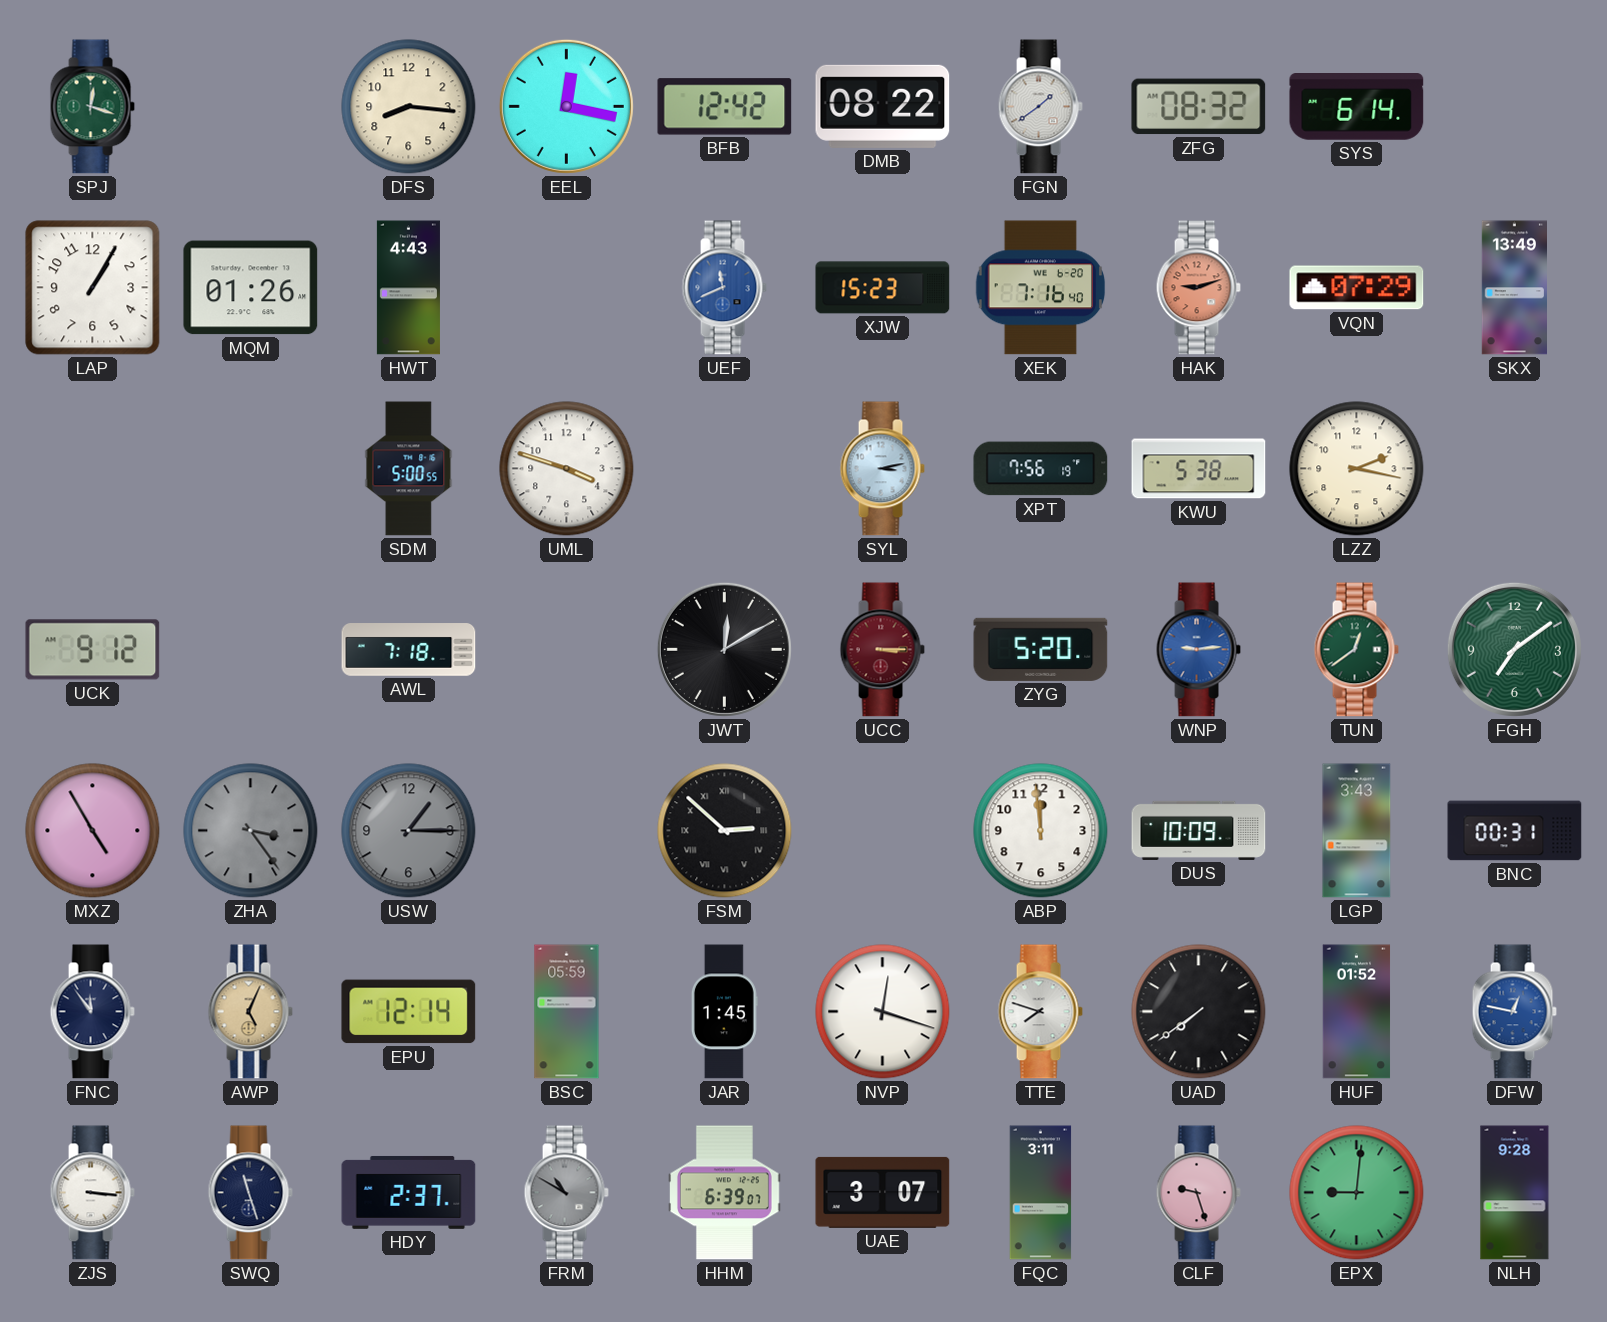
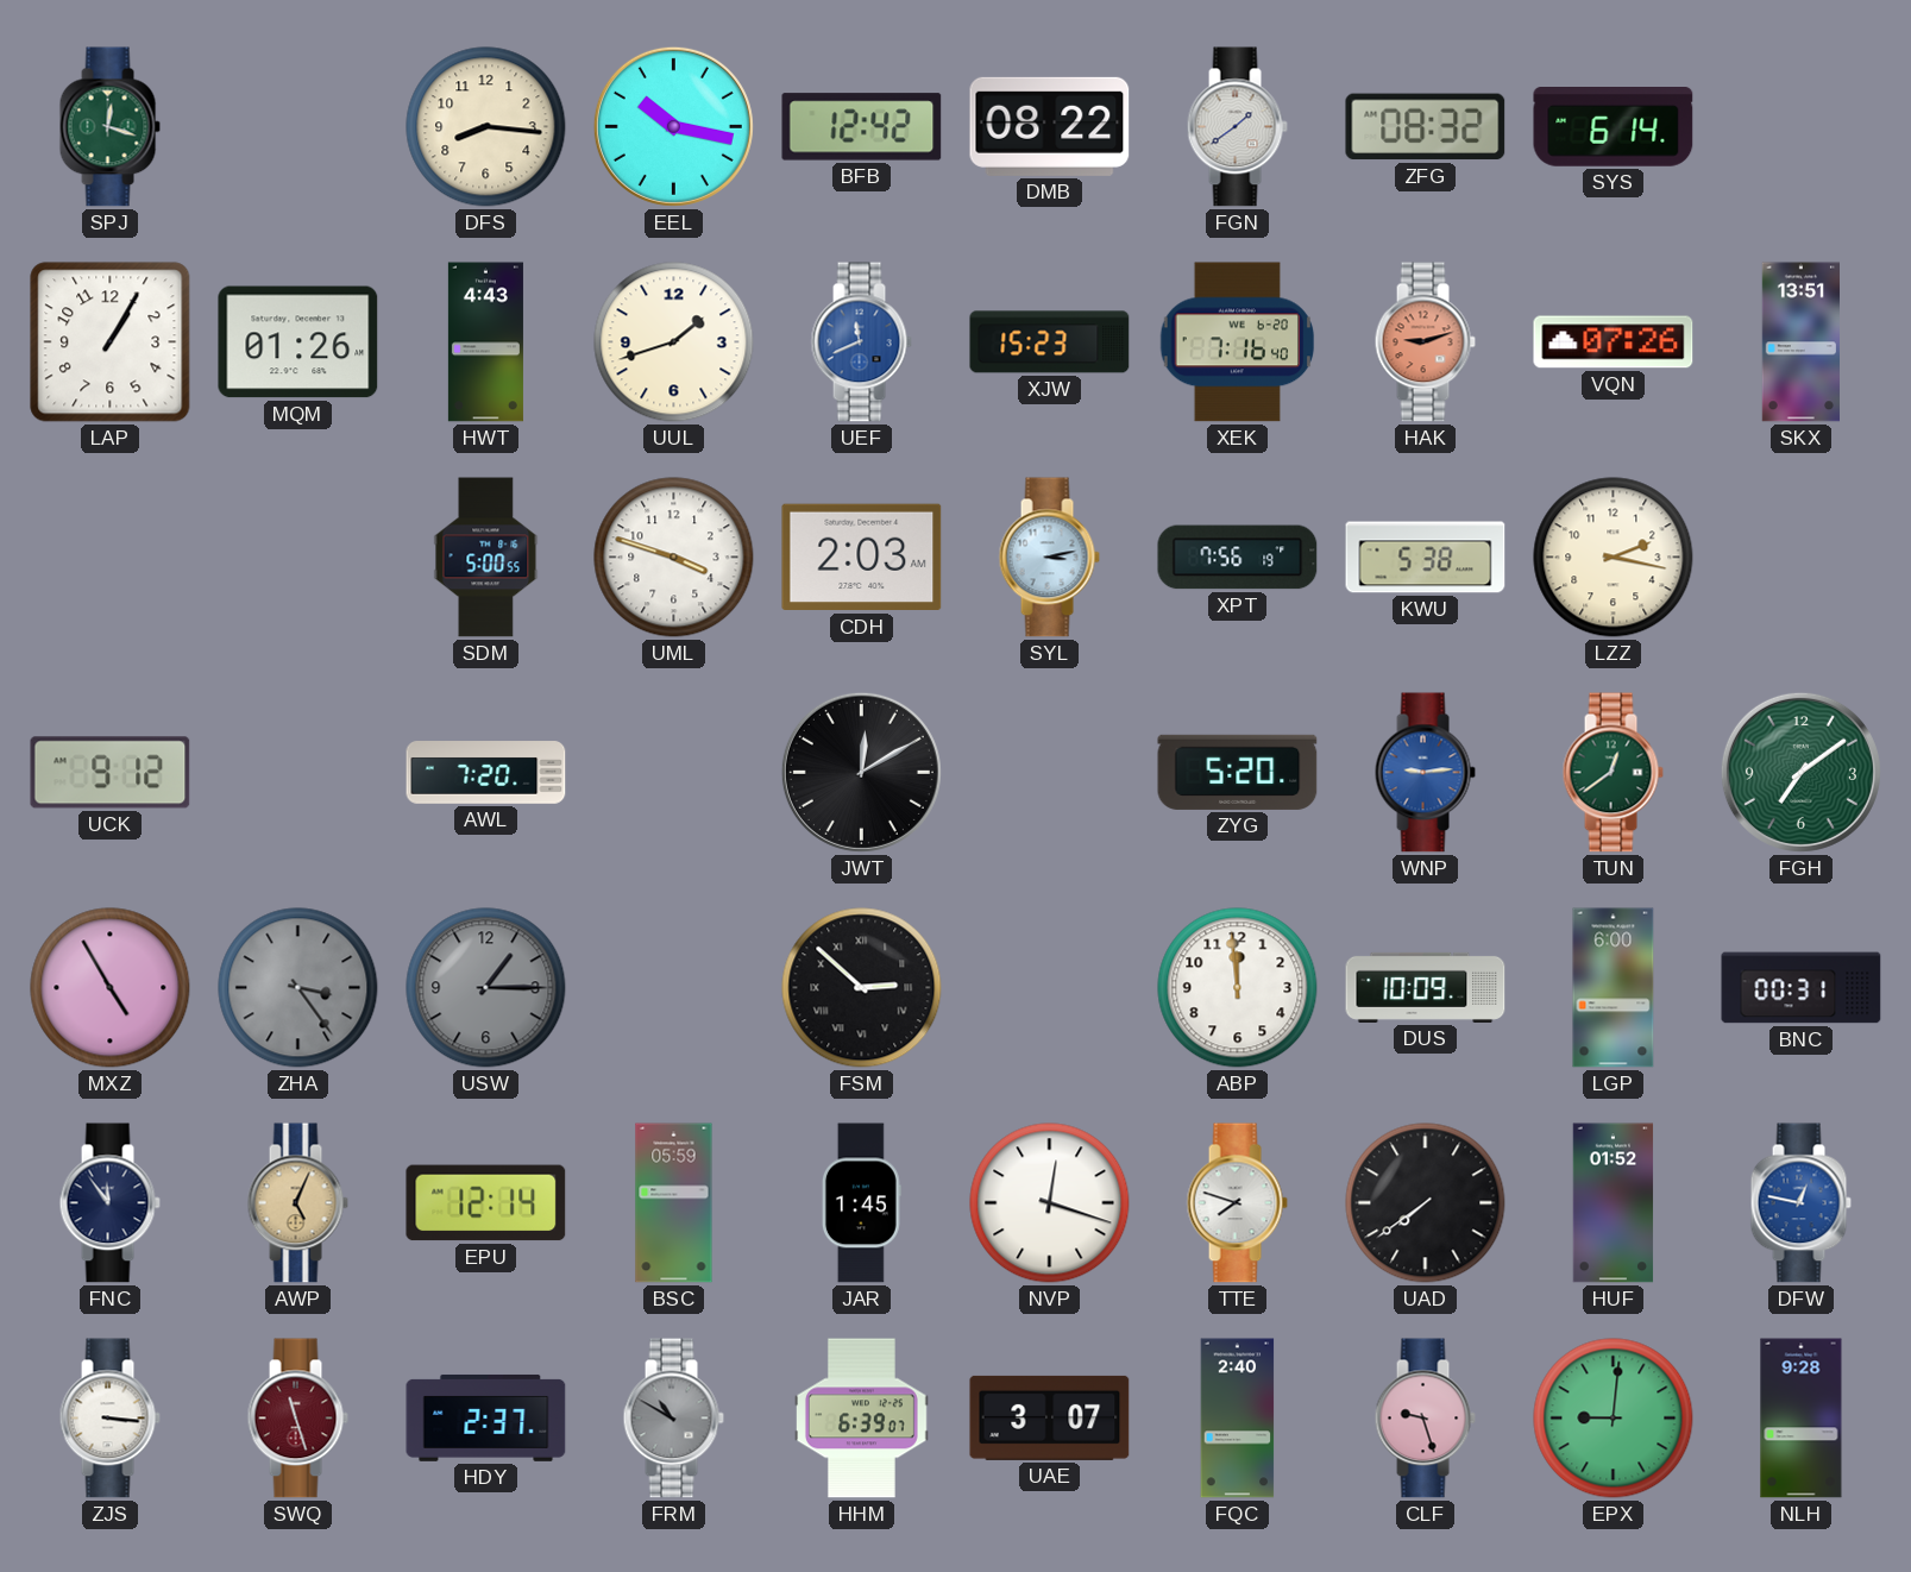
EEL: 12:17 -> 10:17
UUL: none -> 1:42
VQN: 07:29 -> 07:26
SKX: 13:49 -> 13:51
CDH: none -> 2:03
AWL: 7:18 -> 7:20
UCC: 3:15 -> none
LGP: 3:43 -> 6:00
SWQ dial: navy -> burgundy
FQC: 3:11 -> 2:40
